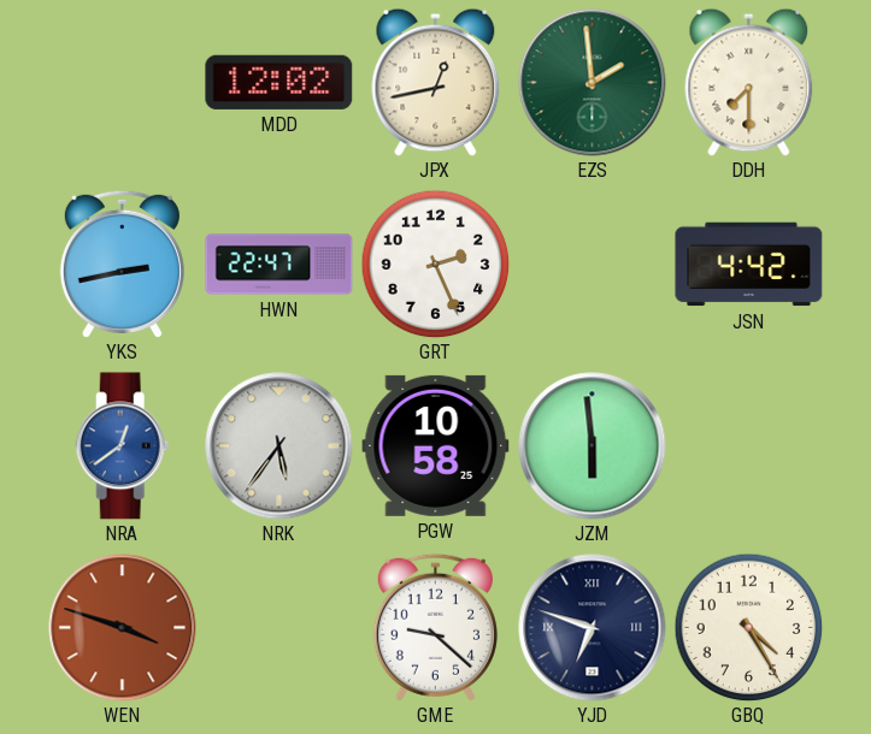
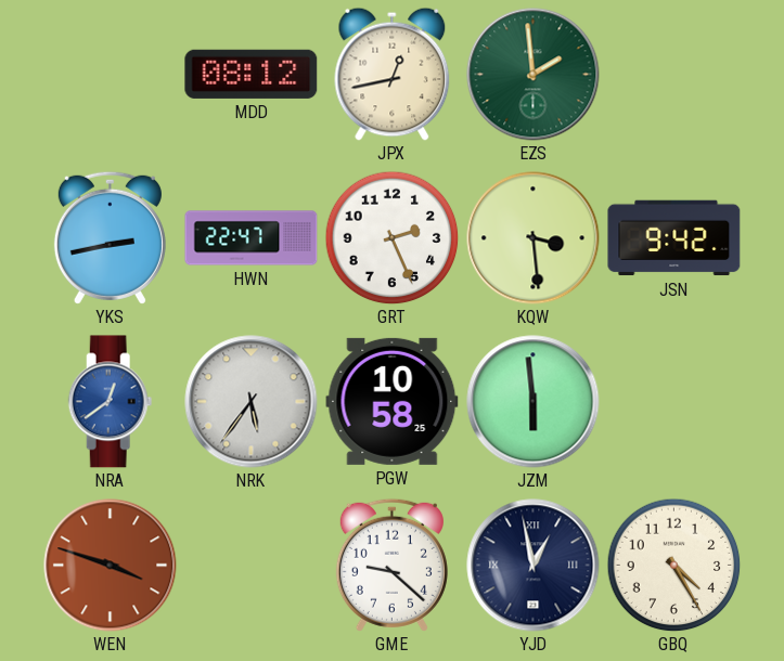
MDD: 12:02 -> 08:12
DDH: 7:30 -> none
KQW: none -> 3:29
JSN: 4:42 -> 9:42
YJD: 6:48 -> 12:58
